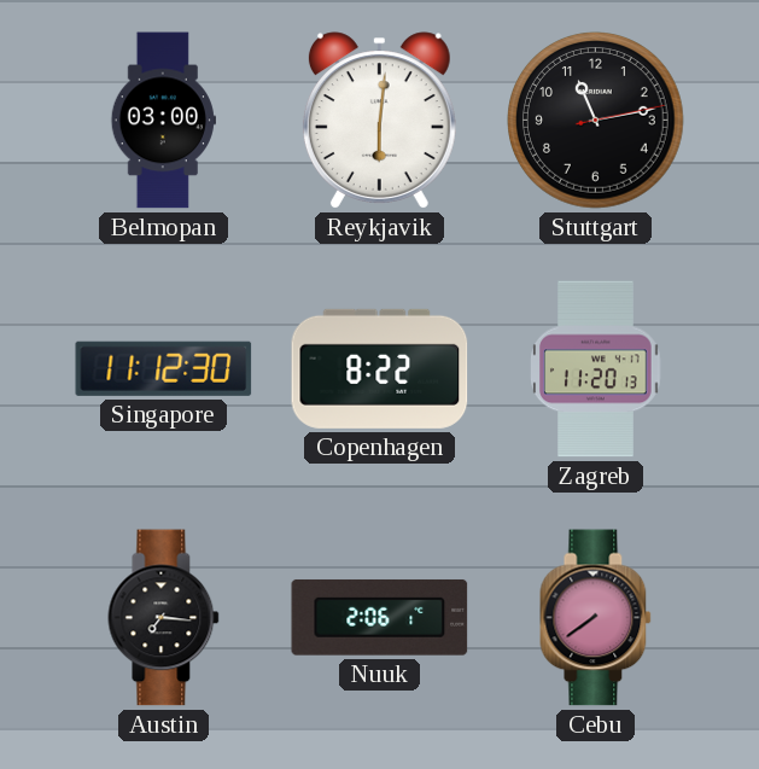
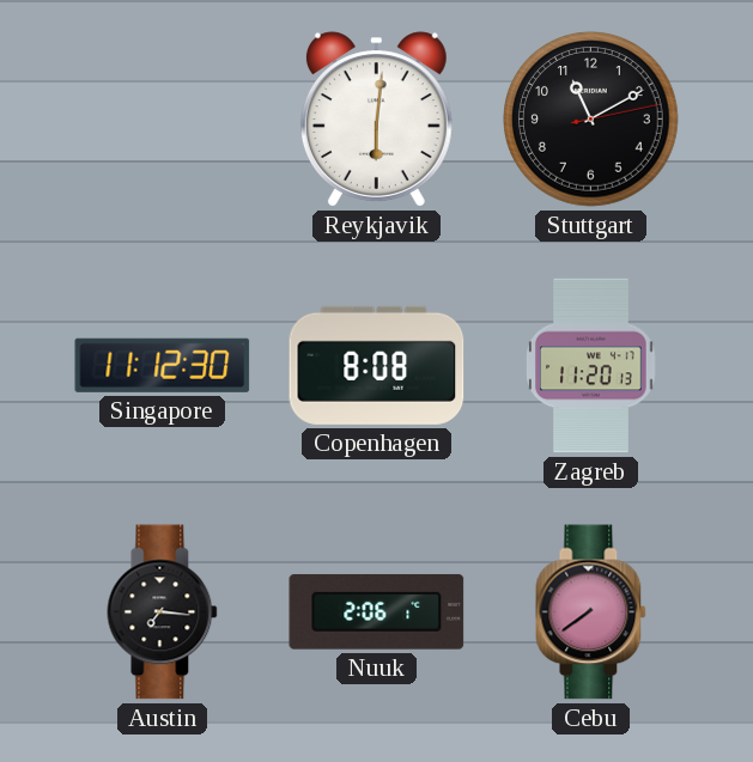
Belmopan: 03:00 -> none
Stuttgart: 11:13 -> 11:10
Copenhagen: 8:22 -> 8:08
